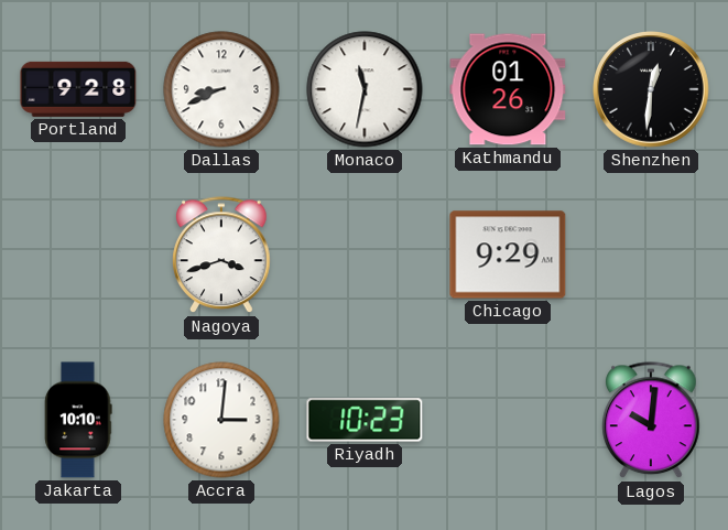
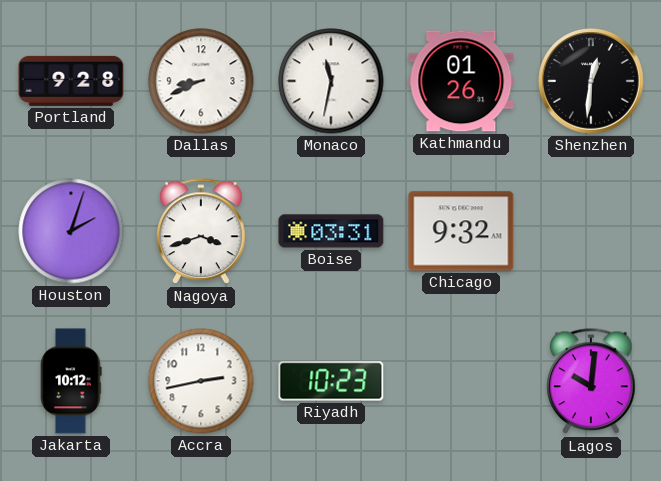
Houston: none -> 2:03
Boise: none -> 03:31
Chicago: 9:29 -> 9:32
Jakarta: 10:10 -> 10:12
Accra: 3:01 -> 2:43
